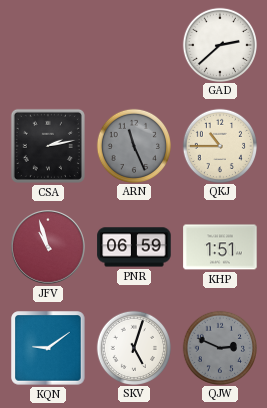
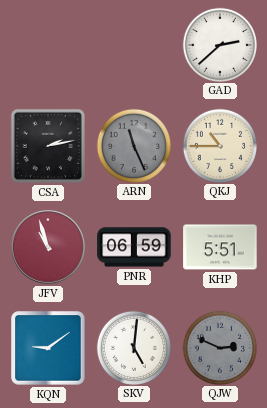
KHP: 1:51 -> 5:51
SKV: 5:03 -> 5:01
